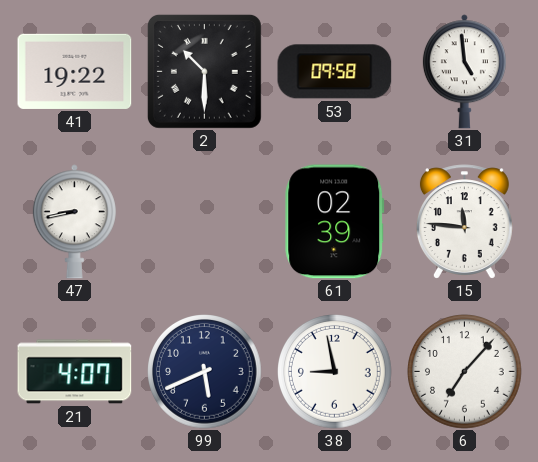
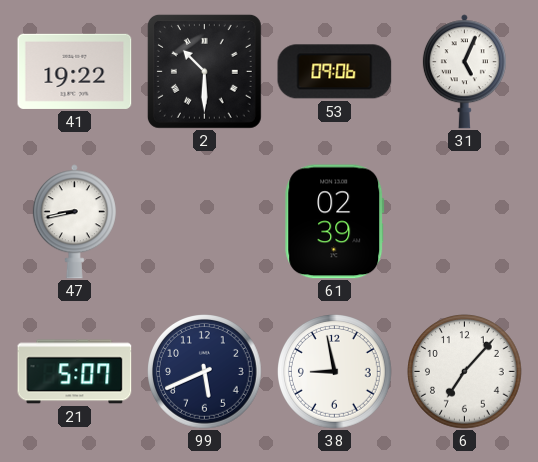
53: 09:58 -> 09:06
31: 4:59 -> 5:04
15: 11:46 -> none
21: 4:07 -> 5:07
